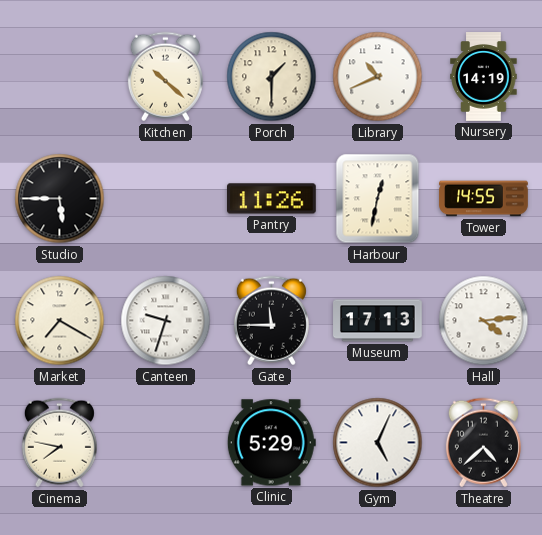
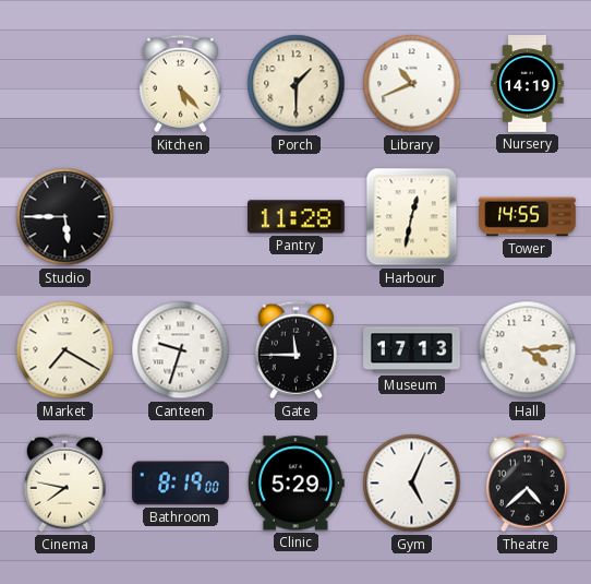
Kitchen: 10:22 -> 5:23
Pantry: 11:26 -> 11:28
Bathroom: none -> 8:19
